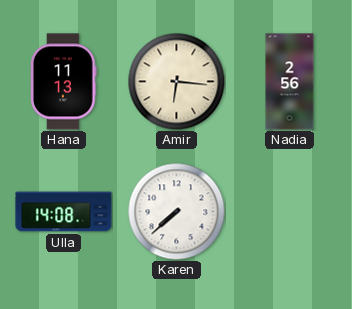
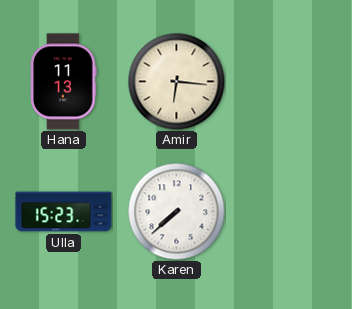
Nadia: 2:56 -> none
Ulla: 14:08 -> 15:23
